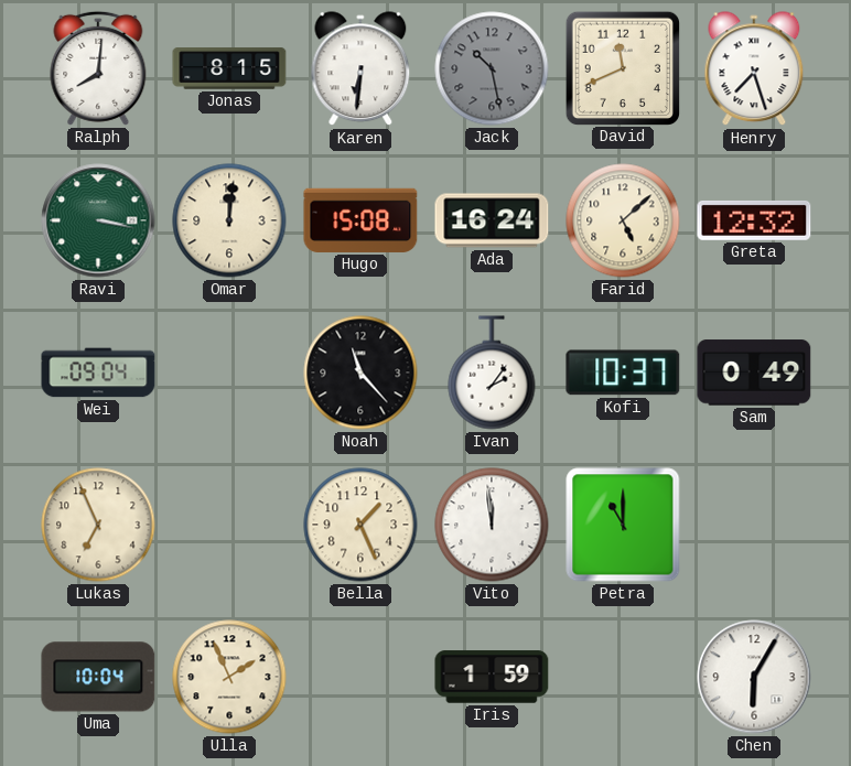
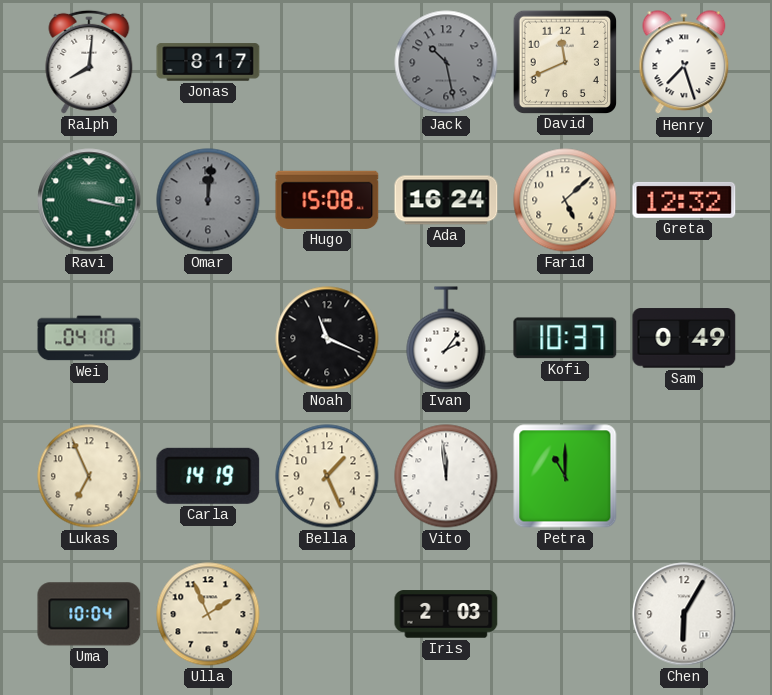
Jonas: 8:15 -> 8:17
Karen: 6:31 -> none
Omar dial: cream -> grey
Wei: 09:04 -> 04:10
Noah: 11:23 -> 11:19
Carla: none -> 14:19
Iris: 1:59 -> 2:03
